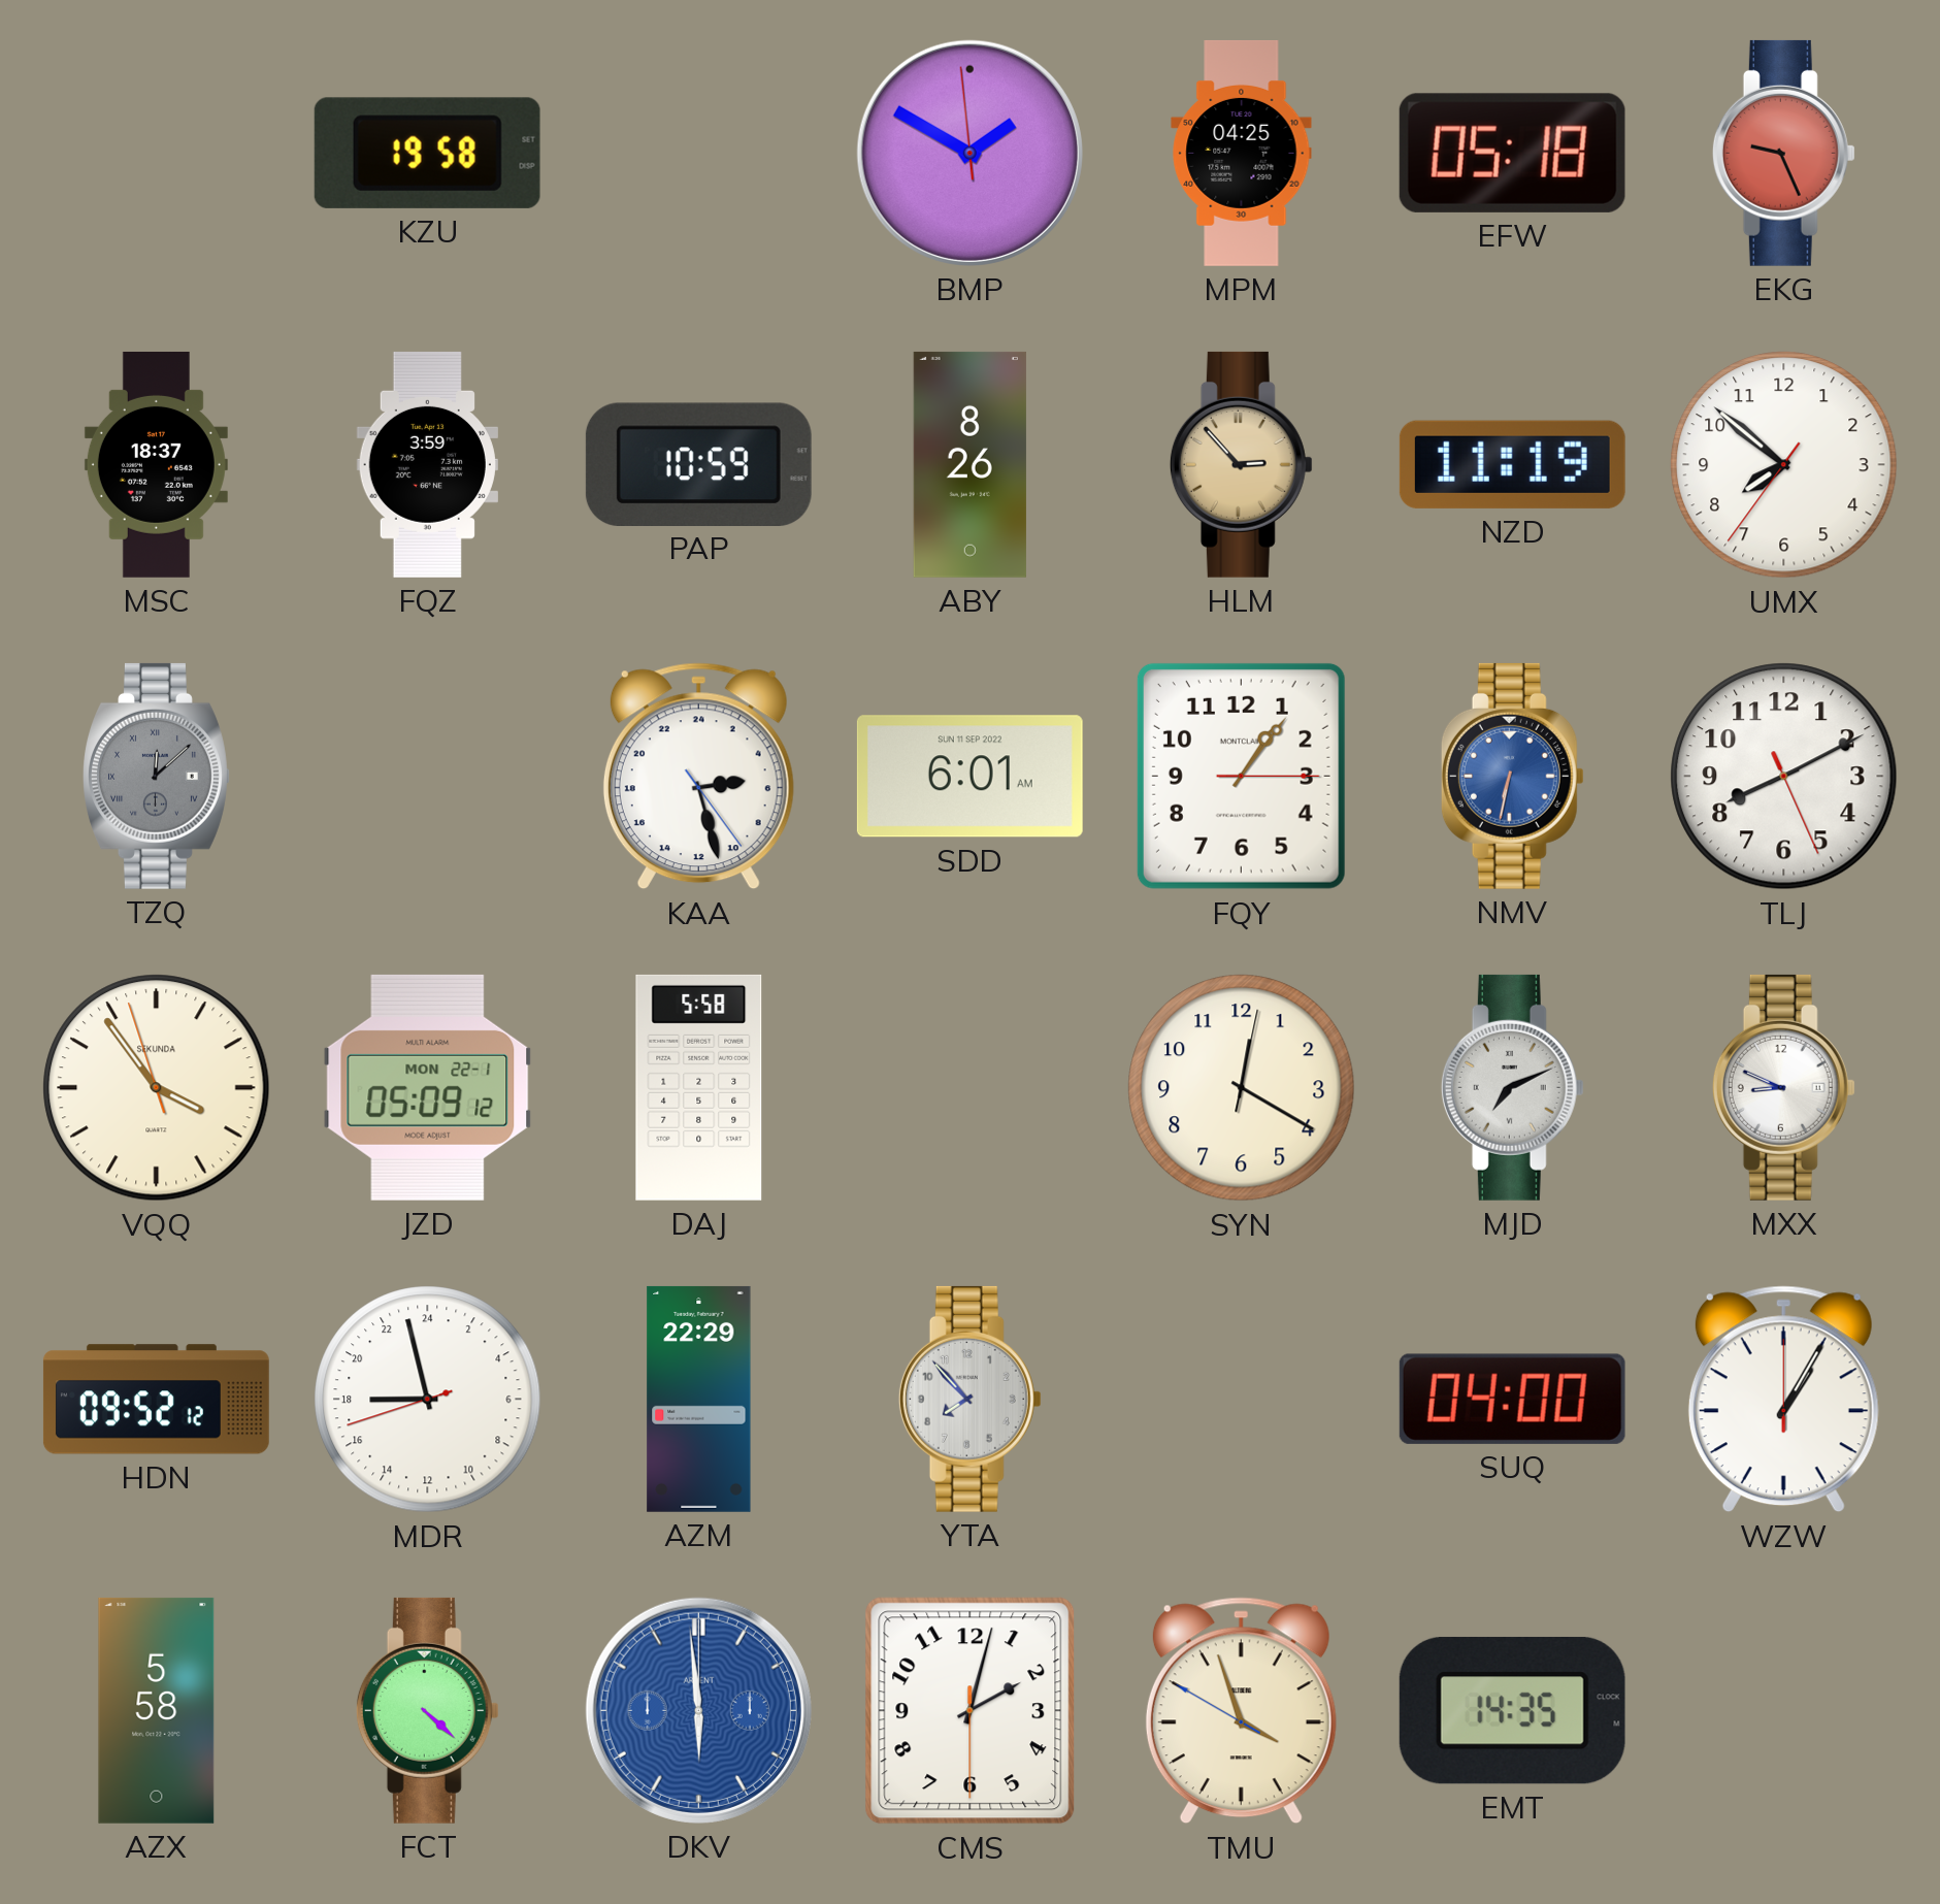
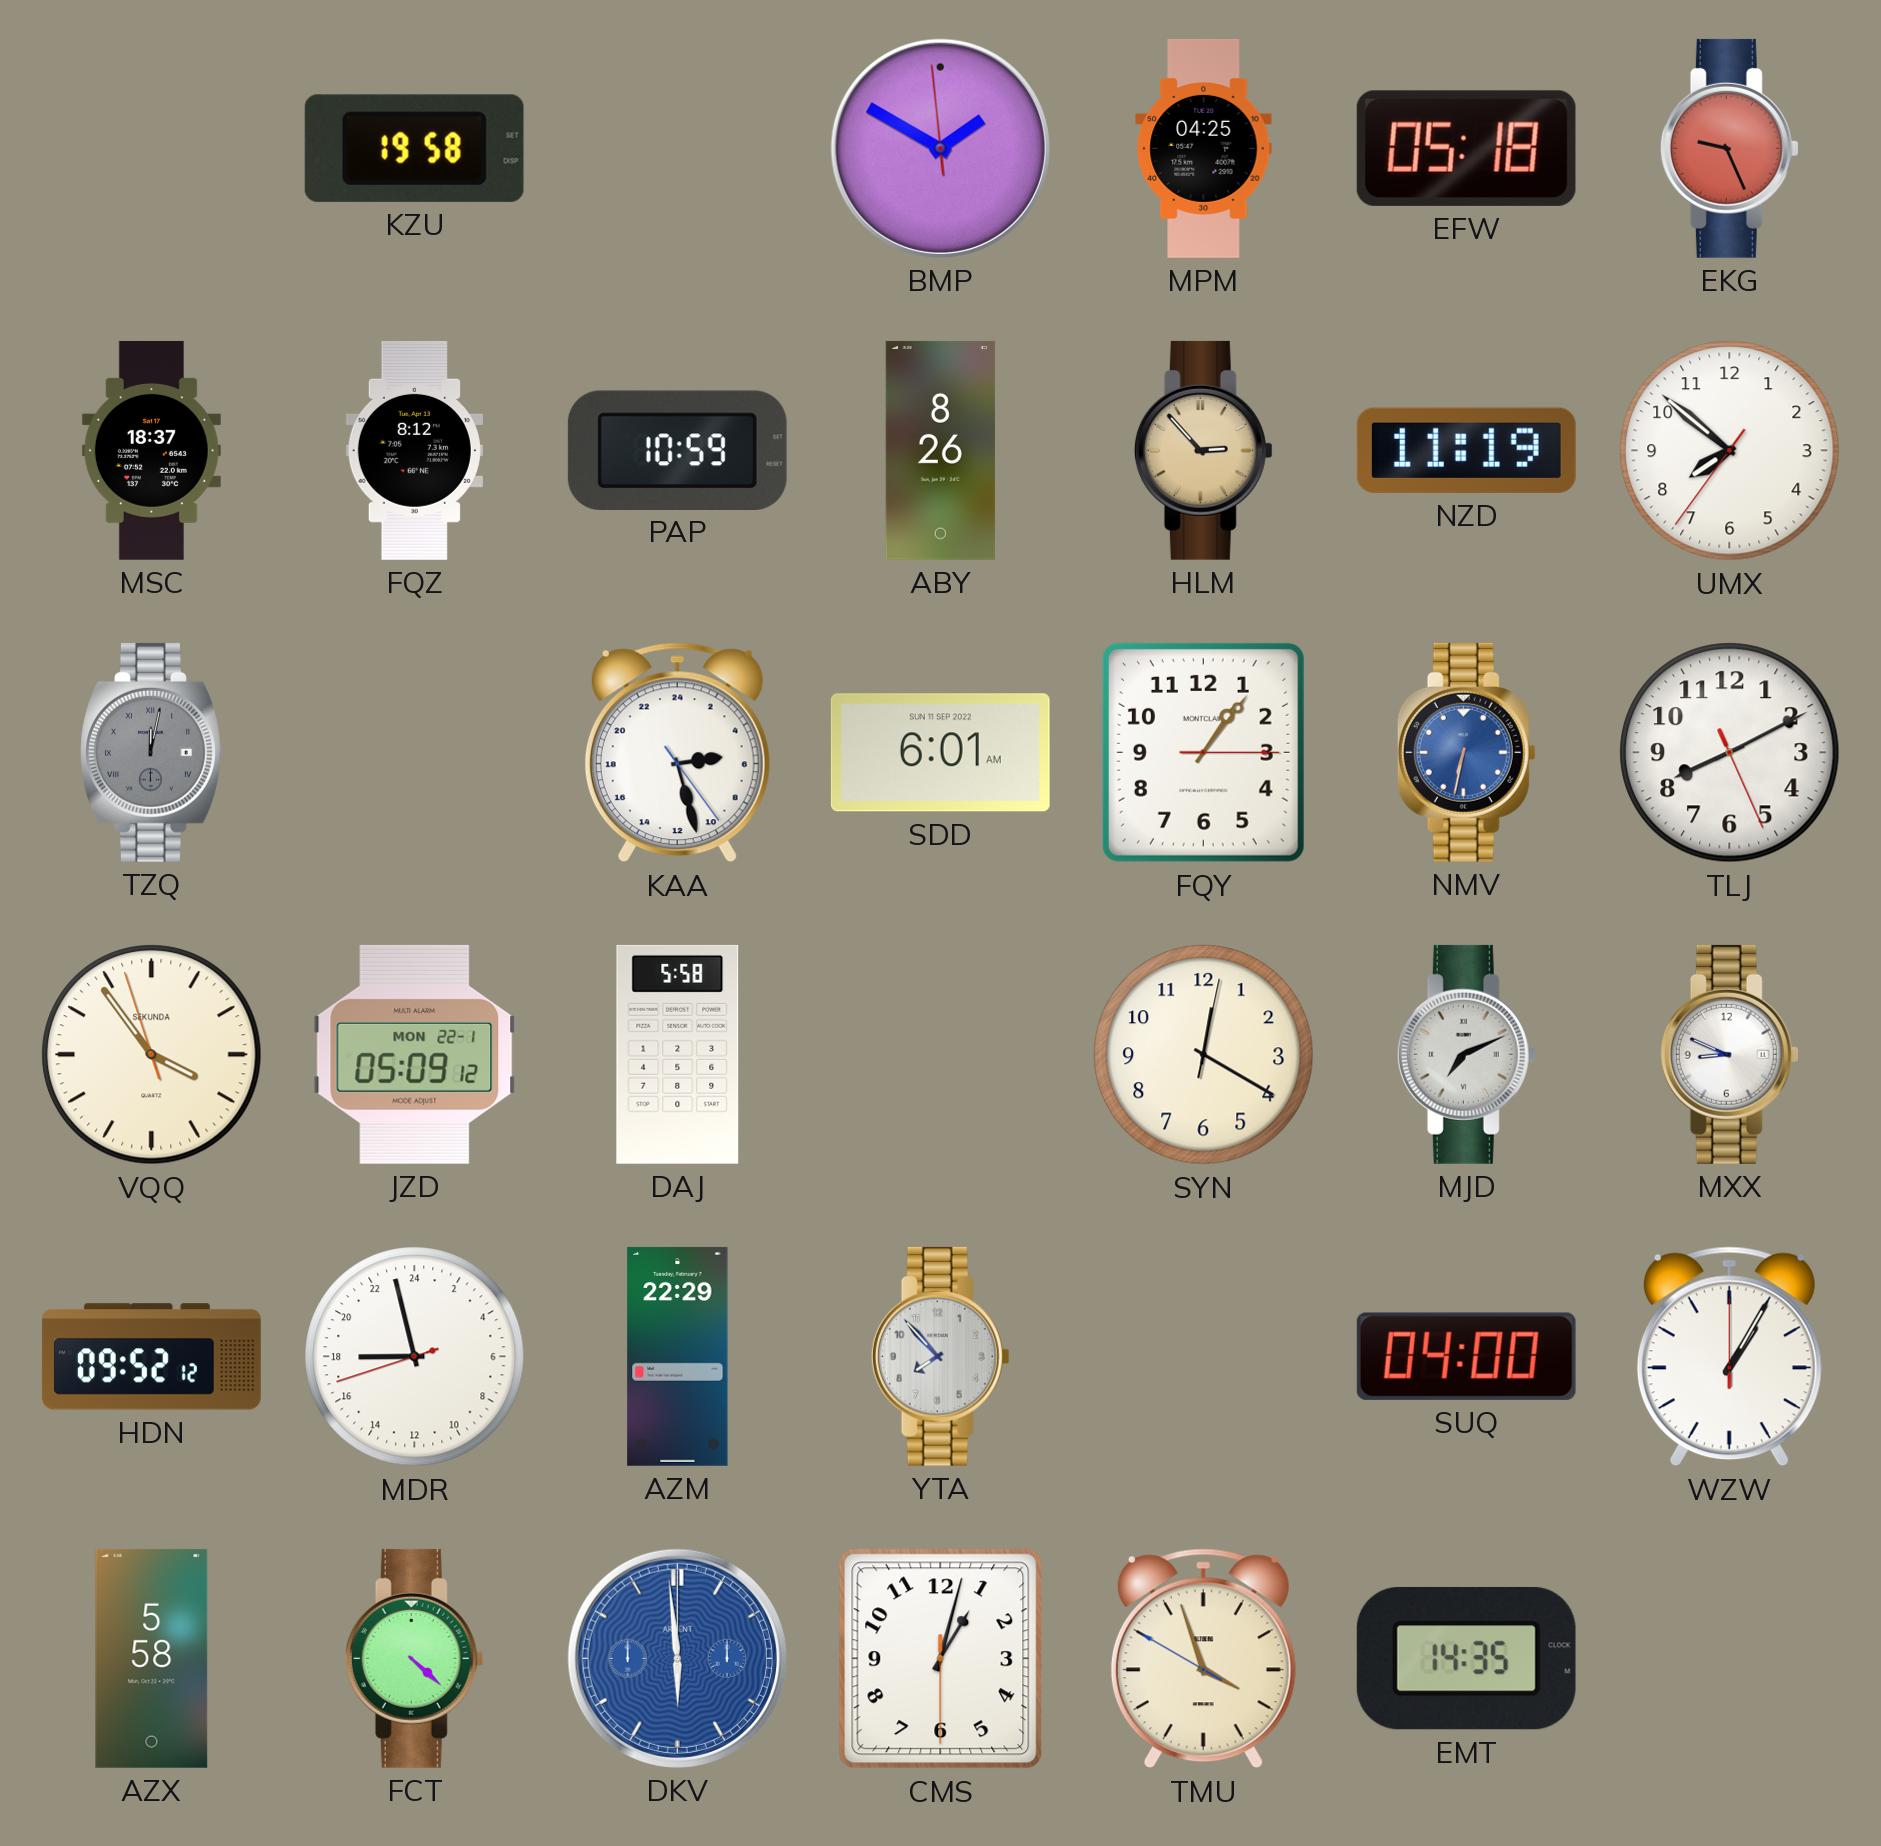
FQZ: 3:59 -> 8:12
TZQ: 12:08 -> 12:02
CMS: 2:02 -> 1:02
